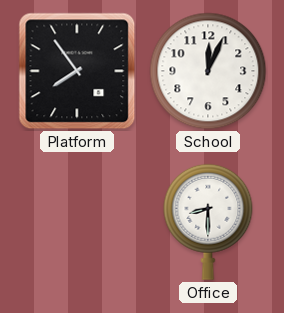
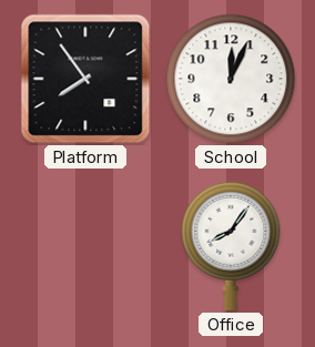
Office: 8:30 -> 8:06
